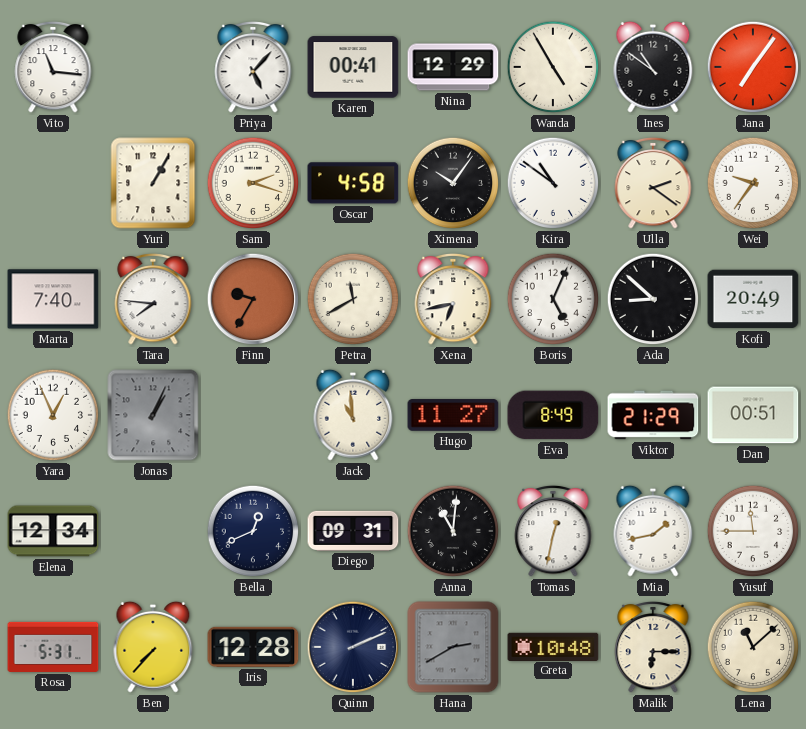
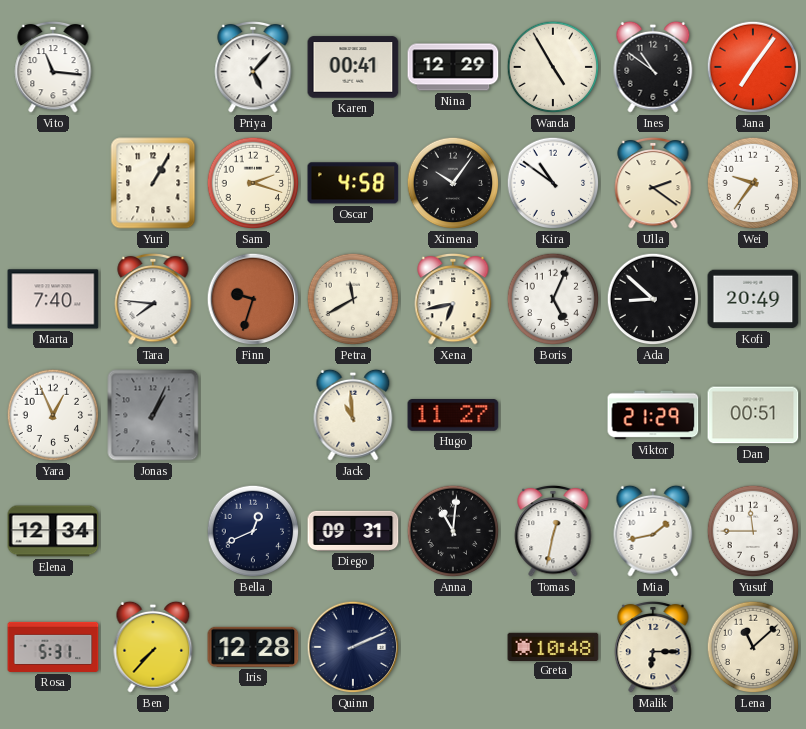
Finn: 9:35 -> 9:33
Eva: 8:49 -> none
Hana: 2:40 -> none
